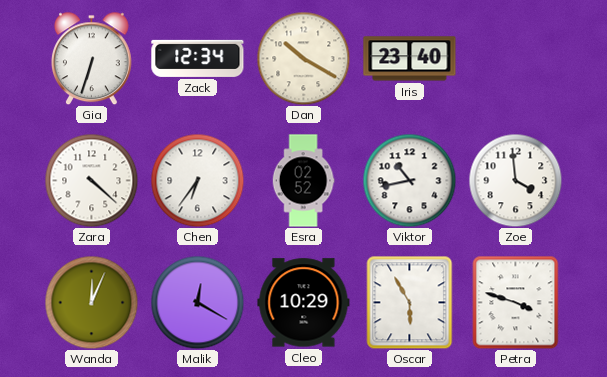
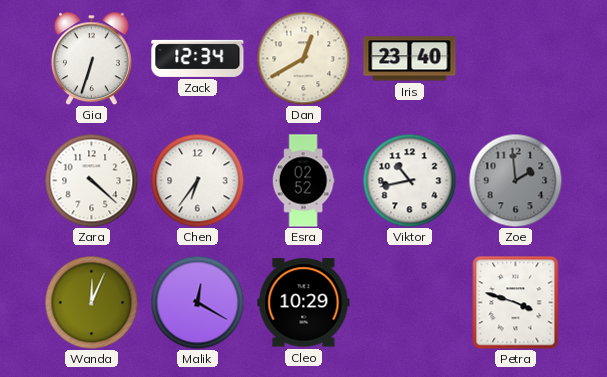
Dan: 10:20 -> 12:40
Zoe: 3:59 -> 1:59
Zoe dial: white -> grey
Oscar: 5:55 -> none
